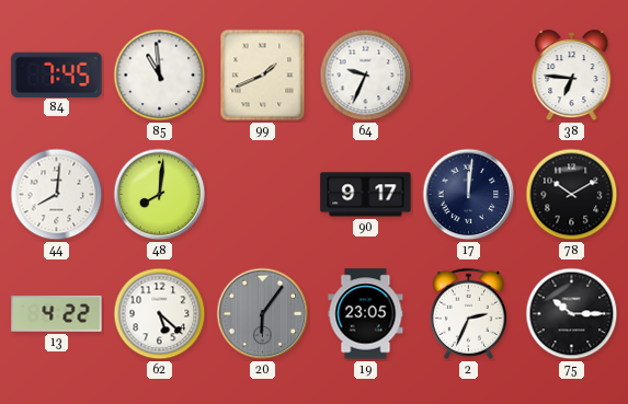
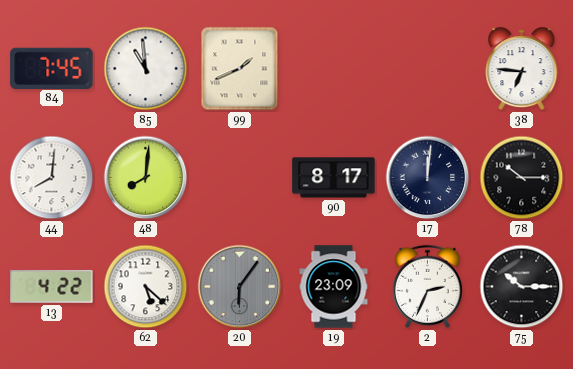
64: 9:34 -> none
90: 9:17 -> 8:17
78: 10:10 -> 10:15
19: 23:05 -> 23:09
